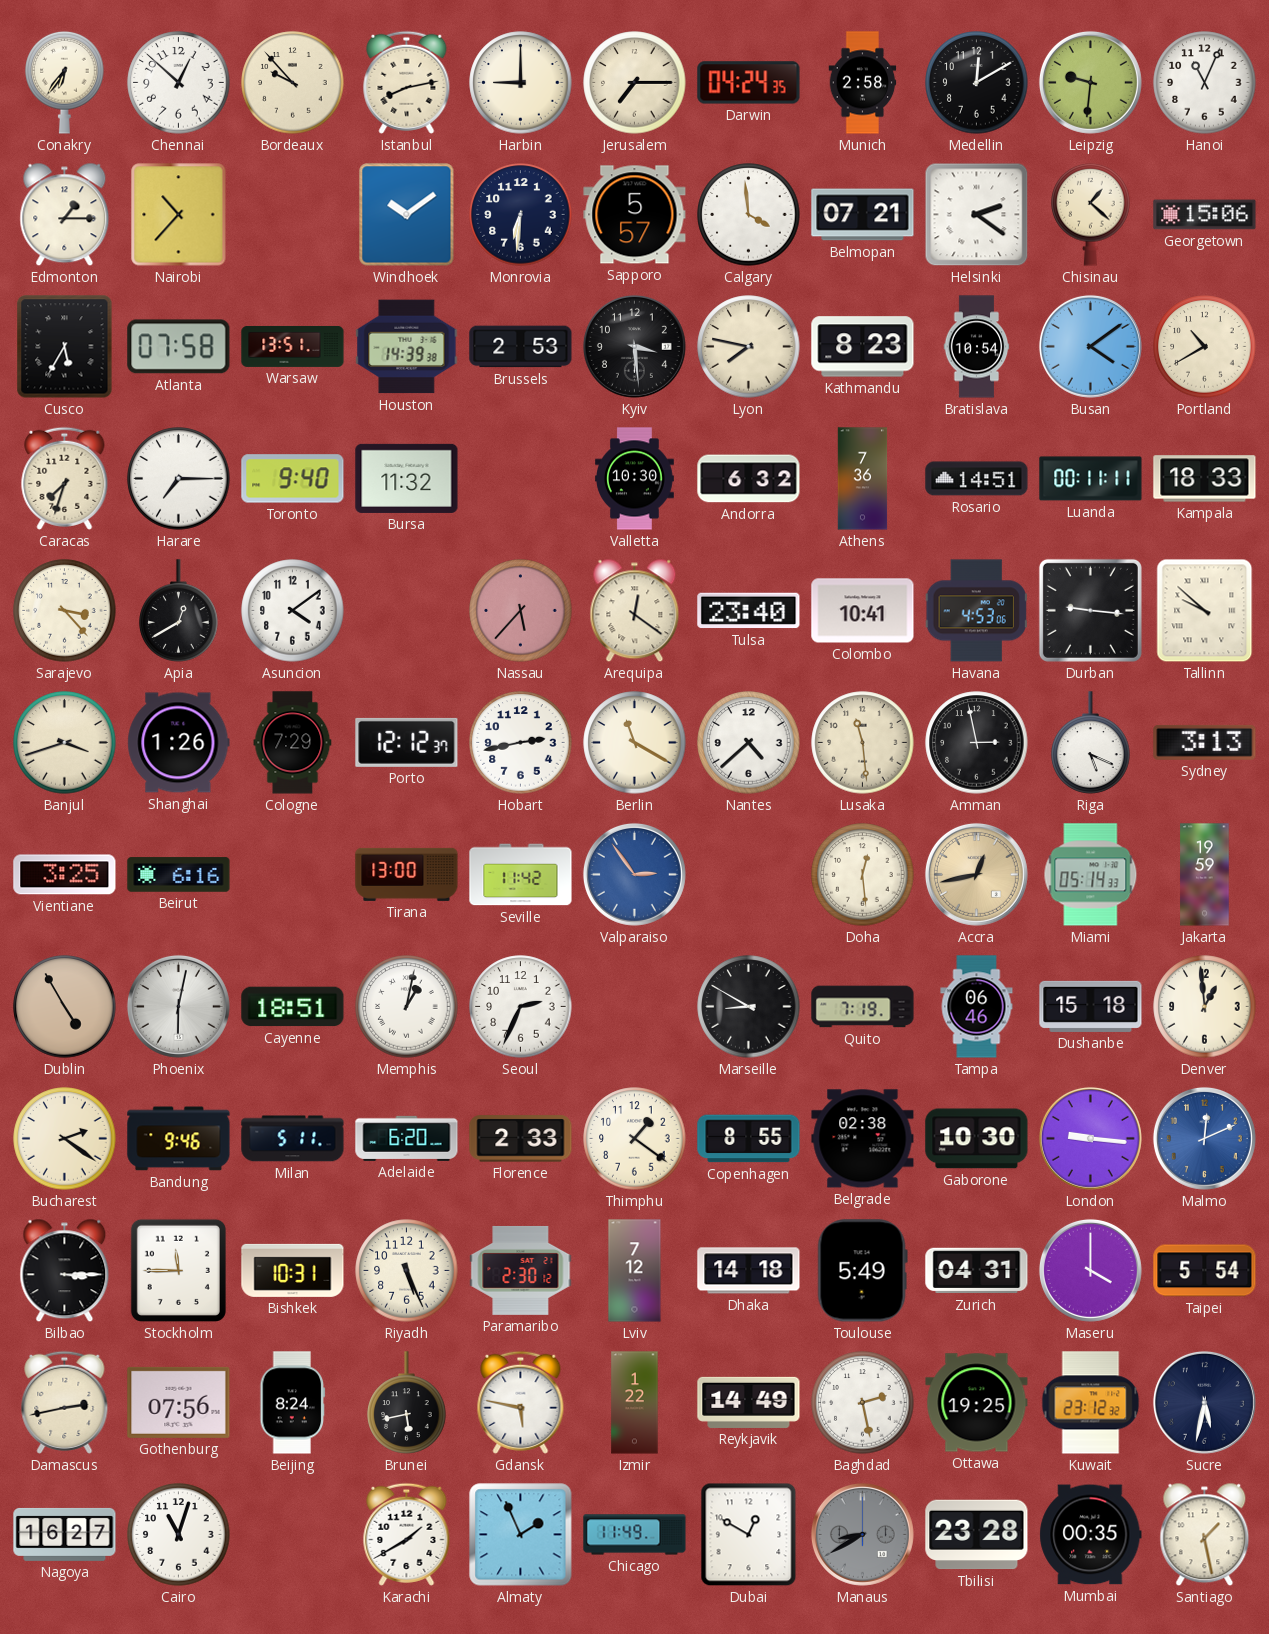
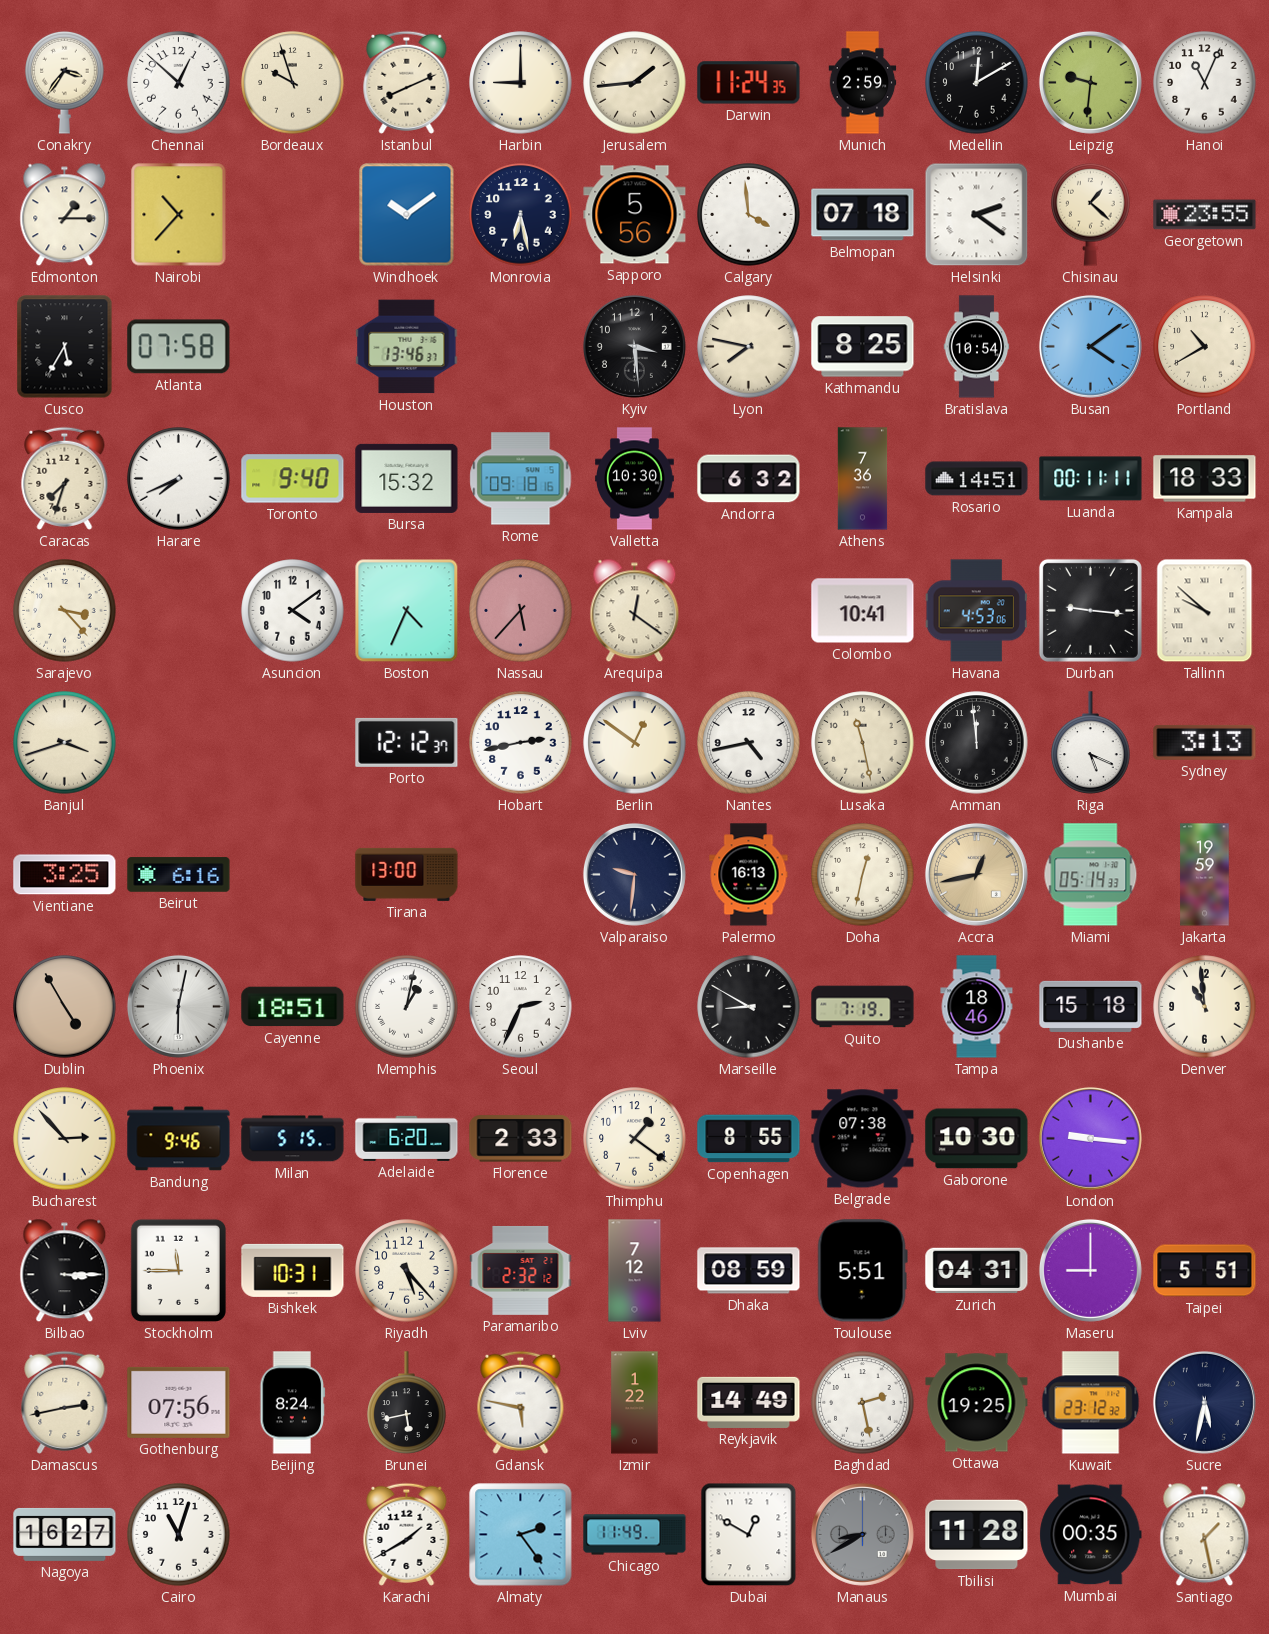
Conakry: 6:36 -> 3:36
Bordeaux: 9:53 -> 9:57
Istanbul: 8:13 -> 8:11
Jerusalem: 7:15 -> 1:44
Darwin: 04:24 -> 11:24
Munich: 2:58 -> 2:59
Monrovia: 6:31 -> 6:28
Sapporo: 5:57 -> 5:56
Belmopan: 07:21 -> 07:18
Georgetown: 15:06 -> 23:55
Warsaw: 13:51 -> none
Houston: 14:39 -> 13:46
Brussels: 2:53 -> none
Kathmandu: 8:23 -> 8:25
Harare: 7:15 -> 7:41
Bursa: 11:32 -> 15:32
Rome: none -> 09:18
Apia: 12:40 -> none
Boston: none -> 4:34
Tulsa: 23:40 -> none
Shanghai: 1:26 -> none
Cologne: 7:29 -> none
Berlin: 11:20 -> 12:51
Nantes: 4:38 -> 4:43
Lusaka: 11:29 -> 11:28
Amman: 2:58 -> 11:59
Seville: 11:42 -> none
Valparaiso: 2:54 -> 9:31
Valparaiso dial: blue -> navy
Palermo: none -> 16:13
Doha: 12:29 -> 12:32
Tampa: 06:46 -> 18:46
Denver: 12:59 -> 10:59
Bucharest: 2:21 -> 2:53
Milan: 5:11 -> 5:15
Belgrade: 02:38 -> 07:38
Malmo: 12:11 -> none
Riyadh: 5:26 -> 5:23
Paramaribo: 2:30 -> 2:32
Dhaka: 14:18 -> 08:59
Toulouse: 5:49 -> 5:51
Maseru: 4:00 -> 9:00
Taipei: 5:54 -> 5:51
Almaty: 1:56 -> 2:24
Tbilisi: 23:28 -> 11:28
